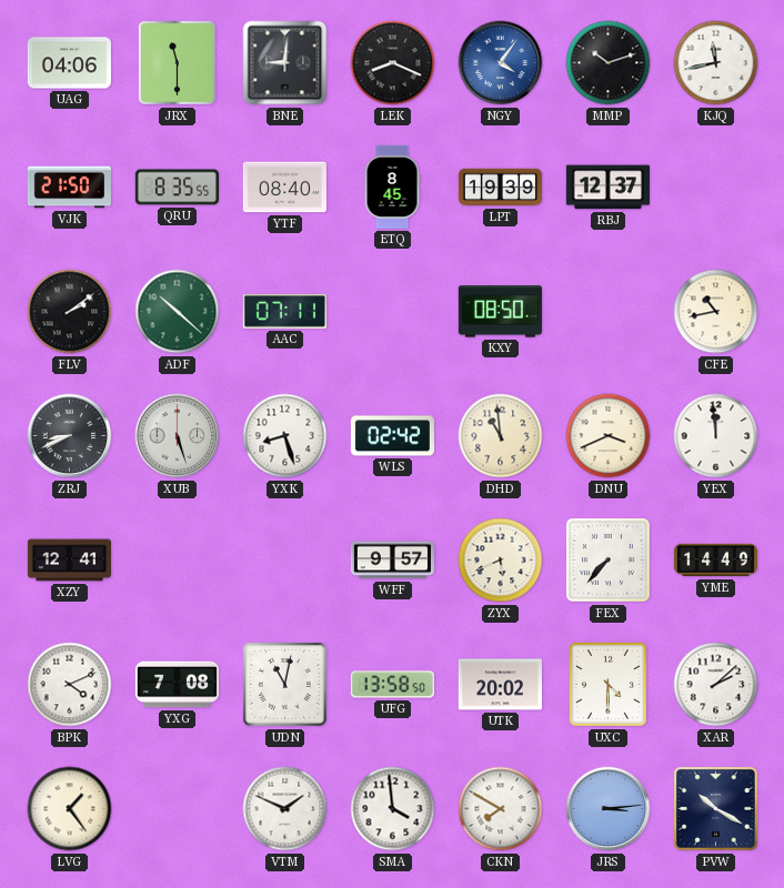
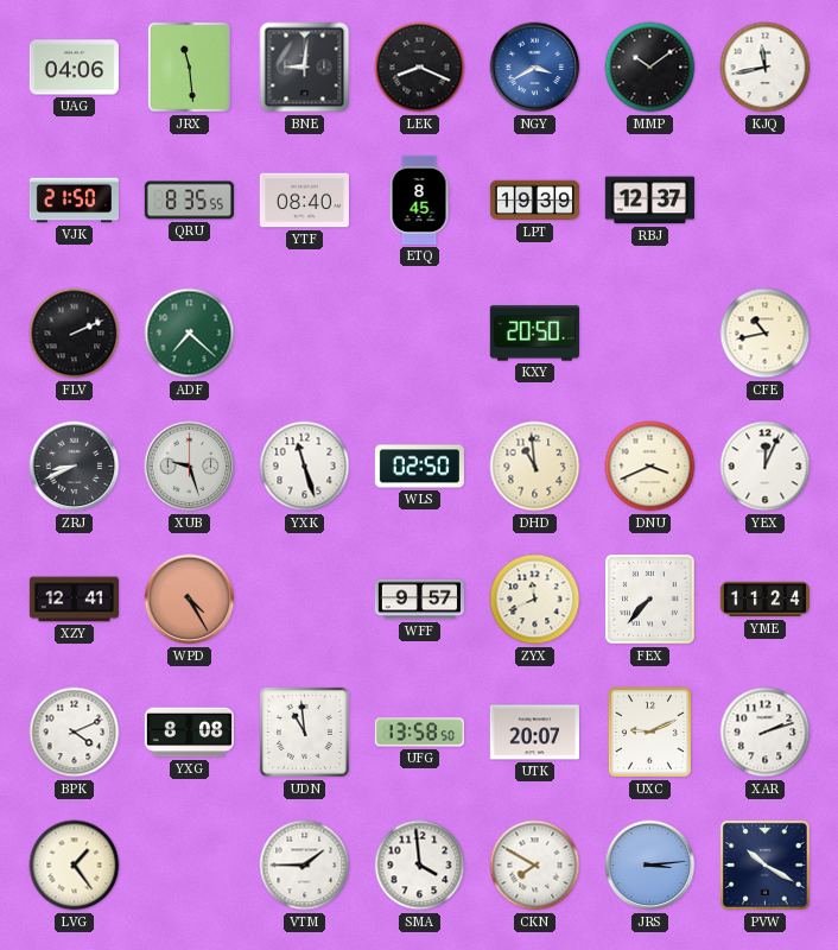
JRX: 11:30 -> 11:29
NGY: 4:06 -> 3:40
MMP: 10:12 -> 10:09
FLV: 2:09 -> 2:11
ADF: 10:22 -> 7:22
AAC: 07:11 -> none
KXY: 08:50 -> 20:50
XUB: 5:27 -> 9:27
YXK: 8:27 -> 11:27
WLS: 02:42 -> 02:50
YEX: 11:59 -> 12:04
WPD: none -> 4:25
ZYX: 5:41 -> 11:41
YME: 14:49 -> 11:24
YXG: 7:08 -> 8:08
UDN: 11:02 -> 10:59
UTK: 20:02 -> 20:07
UXC: 4:30 -> 9:11
XAR: 2:08 -> 2:12
VTM: 1:49 -> 1:45
